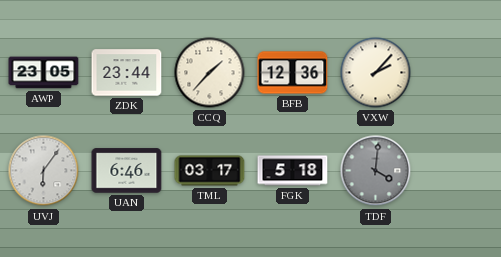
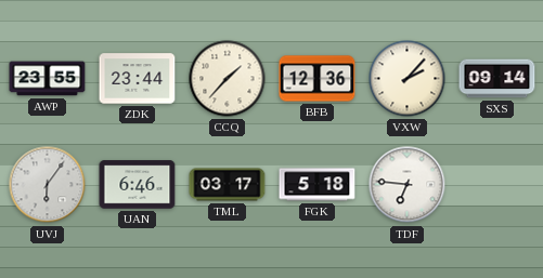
AWP: 23:05 -> 23:55
SXS: none -> 09:14
TDF: 4:01 -> 6:46
TDF dial: grey -> white
